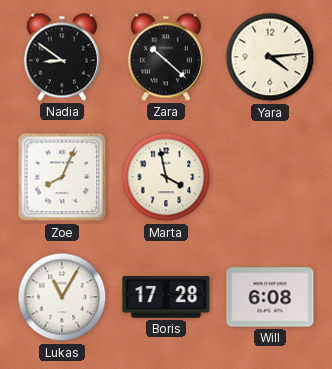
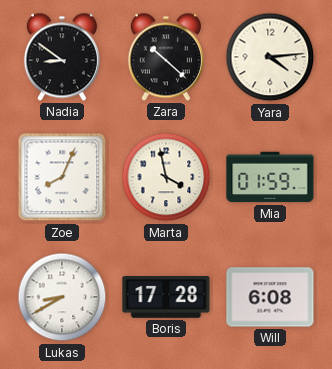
Mia: none -> 01:59
Lukas: 11:05 -> 8:40
